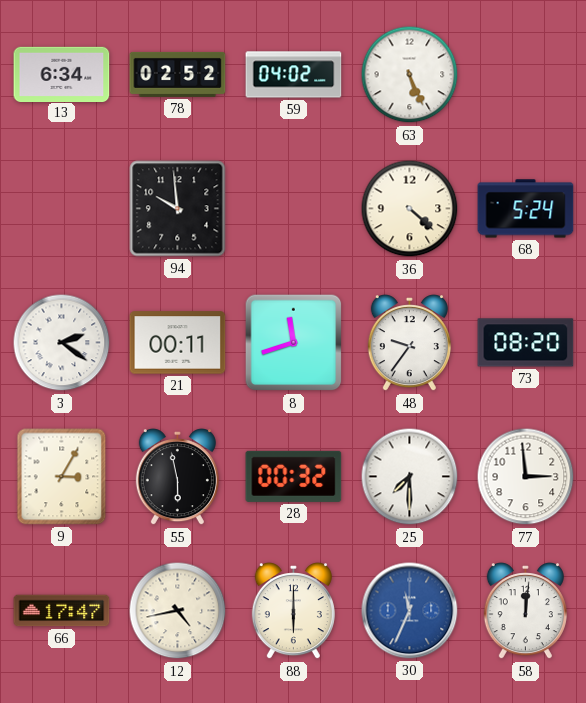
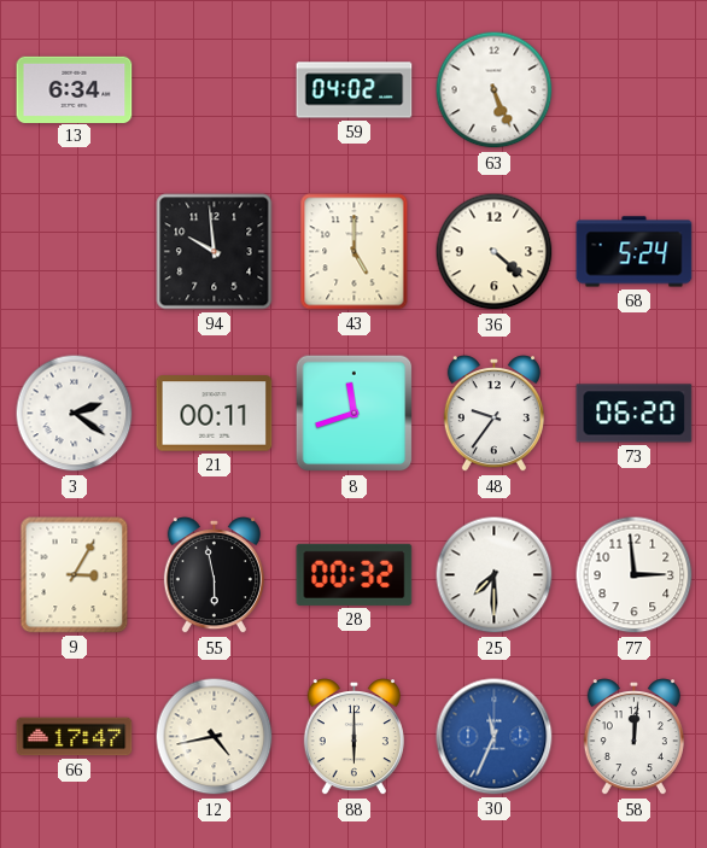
78: 02:52 -> none
43: none -> 5:00
73: 08:20 -> 06:20
